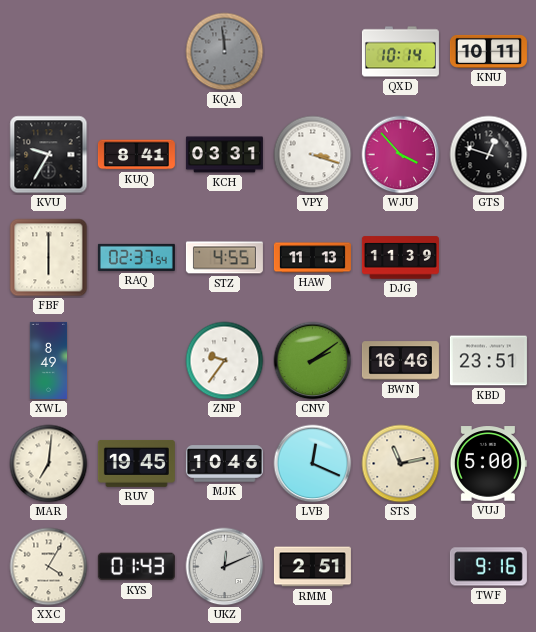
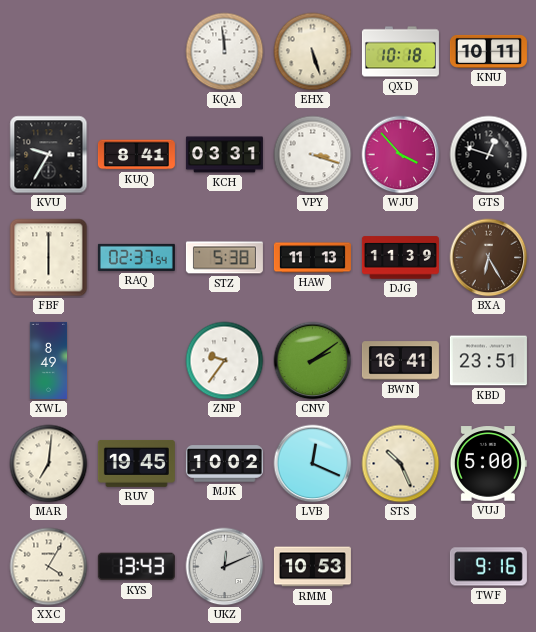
KQA dial: grey -> white
EHX: none -> 5:27
QXD: 10:14 -> 10:18
STZ: 4:55 -> 5:38
BXA: none -> 6:25
BWN: 16:46 -> 16:41
MJK: 10:46 -> 10:02
STS: 11:13 -> 10:26
KYS: 01:43 -> 13:43
RMM: 2:51 -> 10:53
